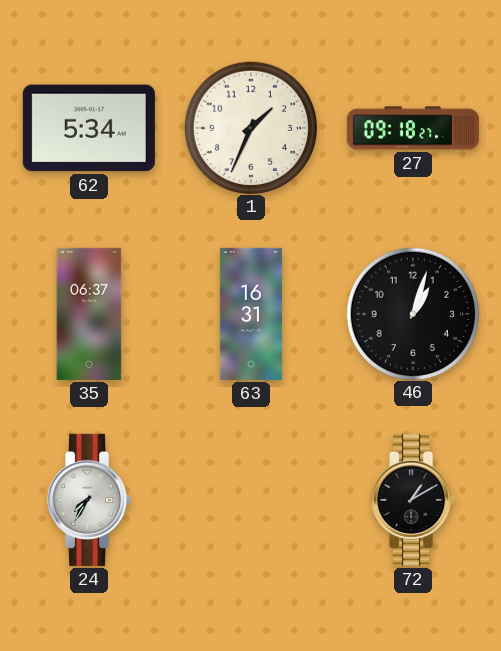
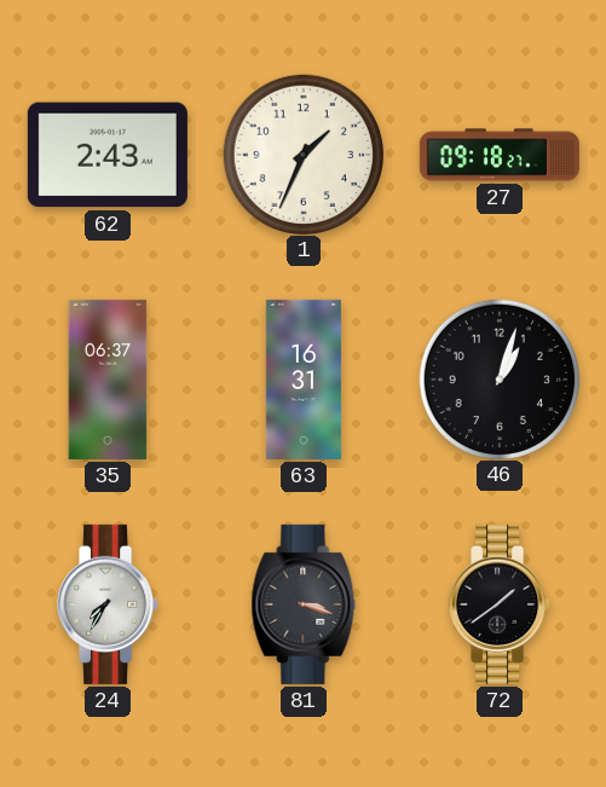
62: 5:34 -> 2:43
81: none -> 3:18
72: 1:10 -> 1:39
